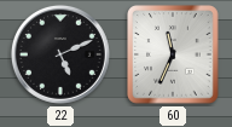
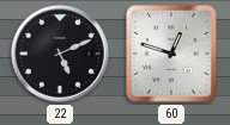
60: 11:34 -> 12:48
